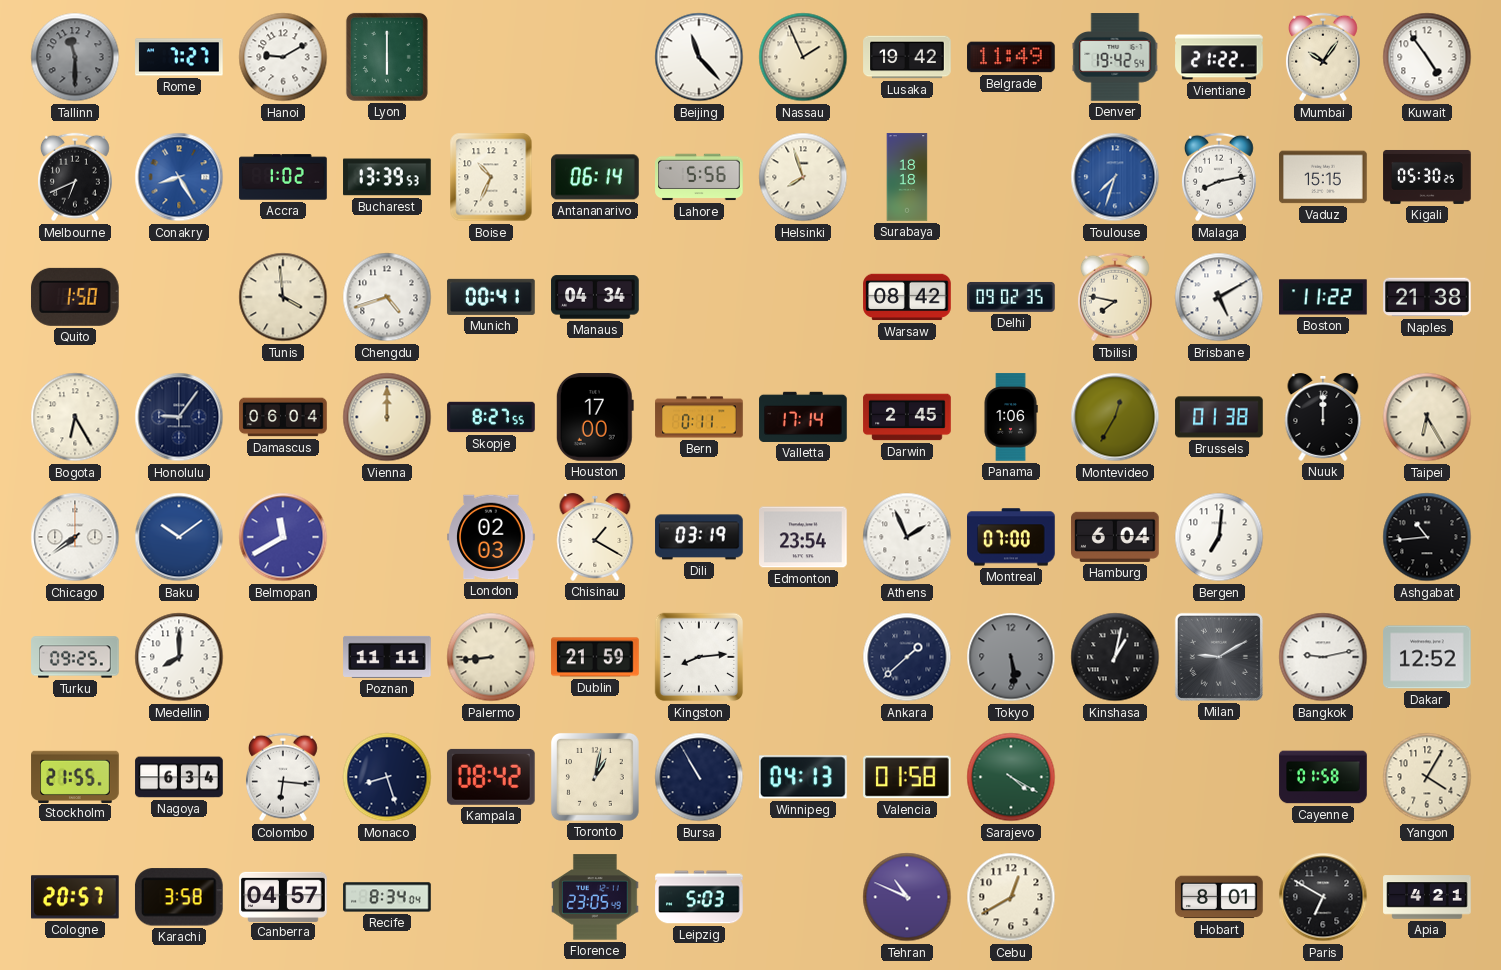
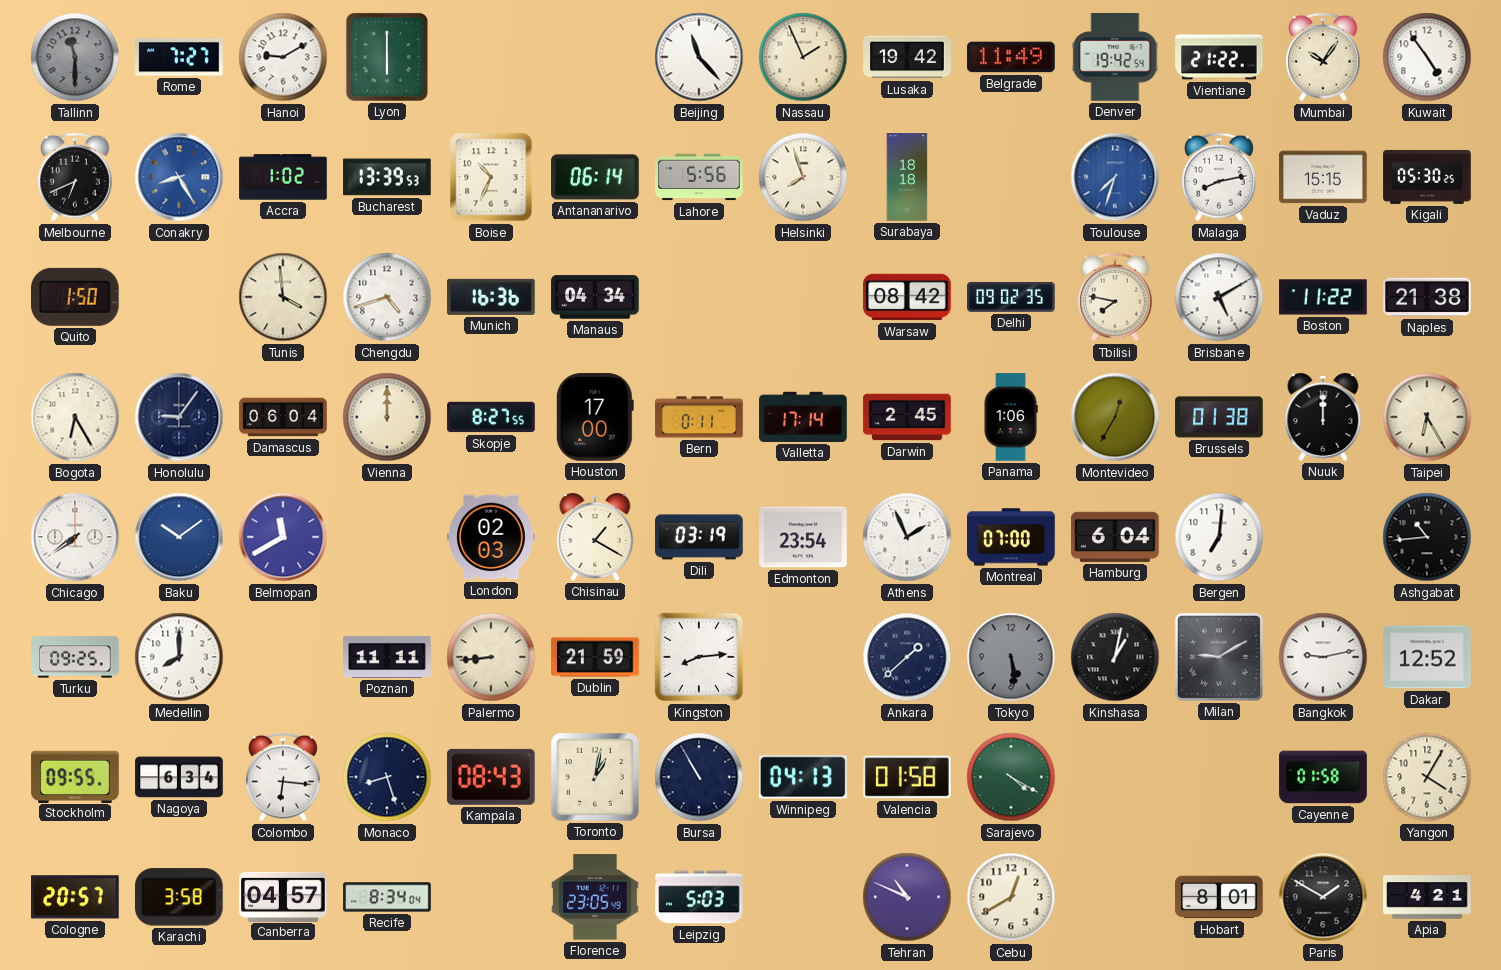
Munich: 00:41 -> 16:36
Stockholm: 21:55 -> 09:55
Kampala: 08:42 -> 08:43
Paris: 6:50 -> 1:50
